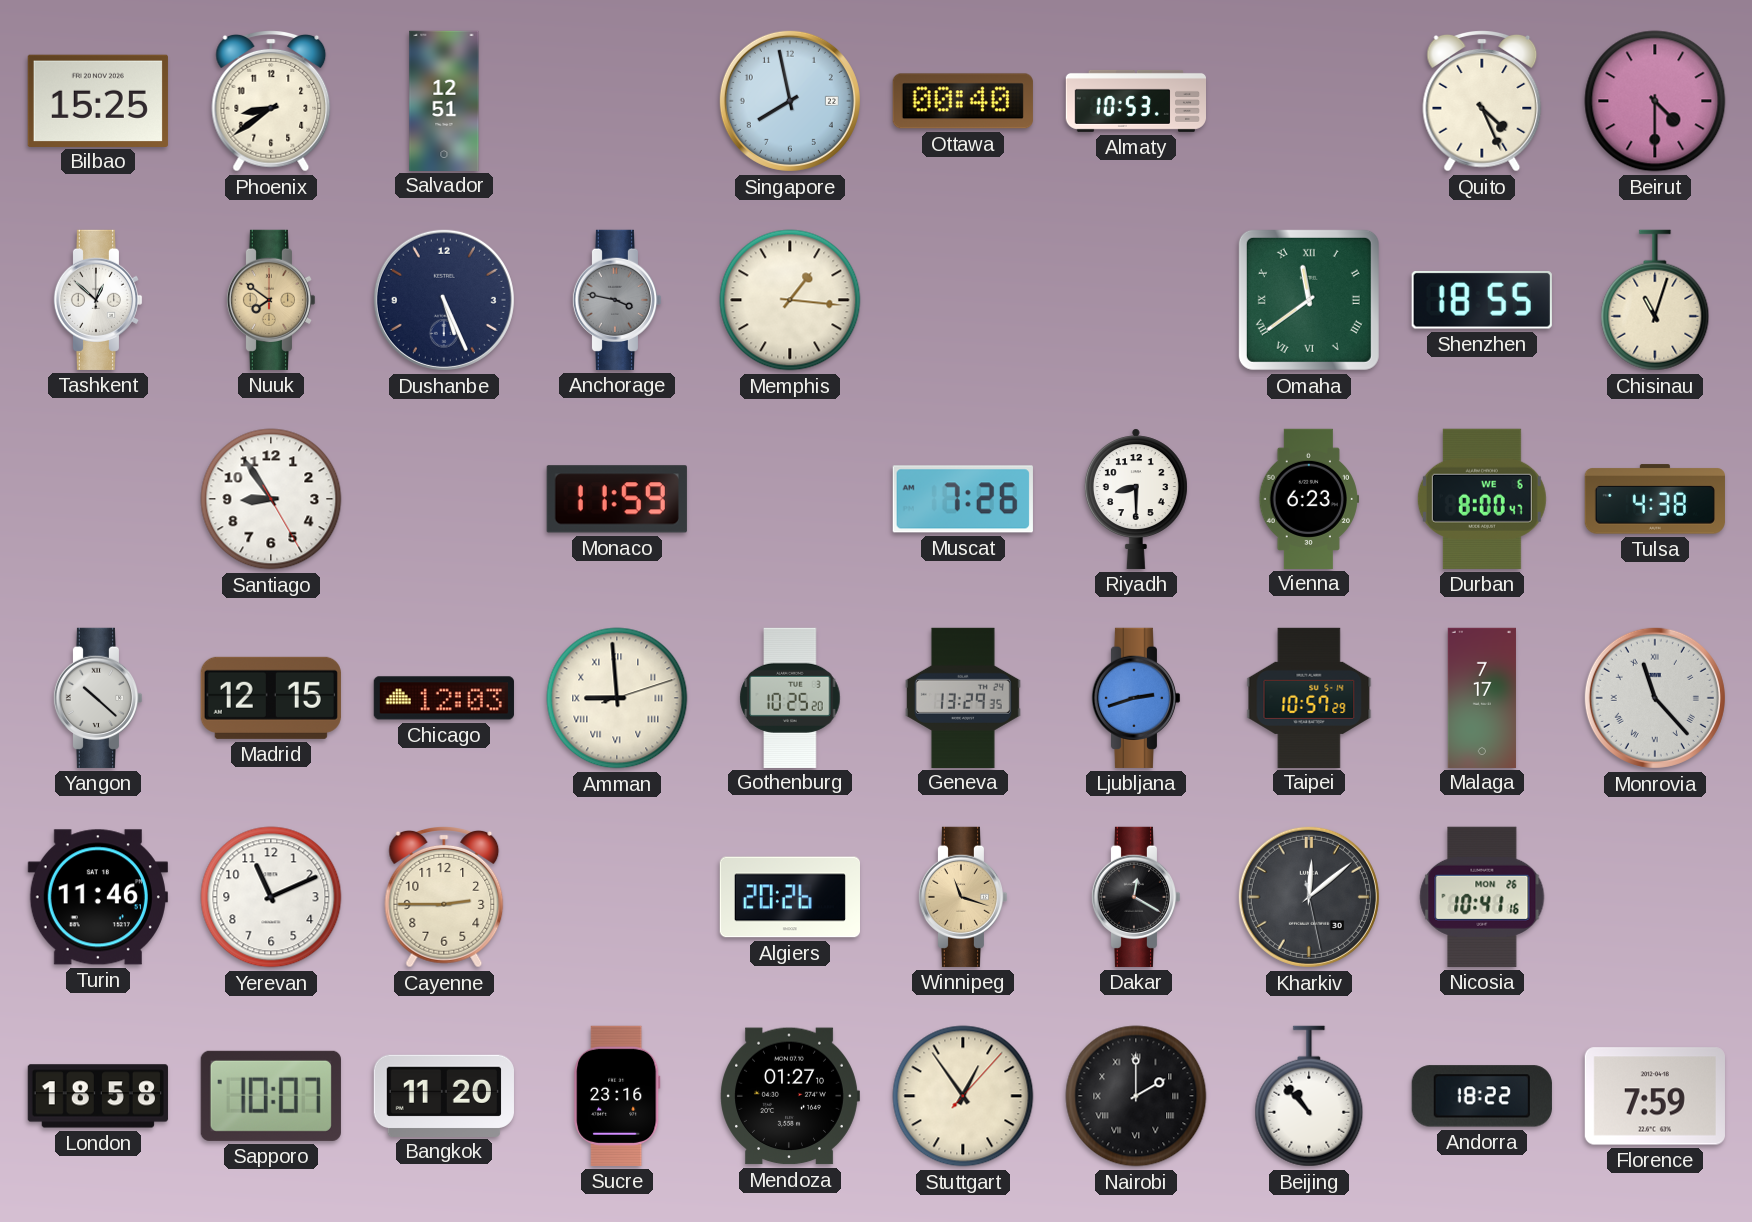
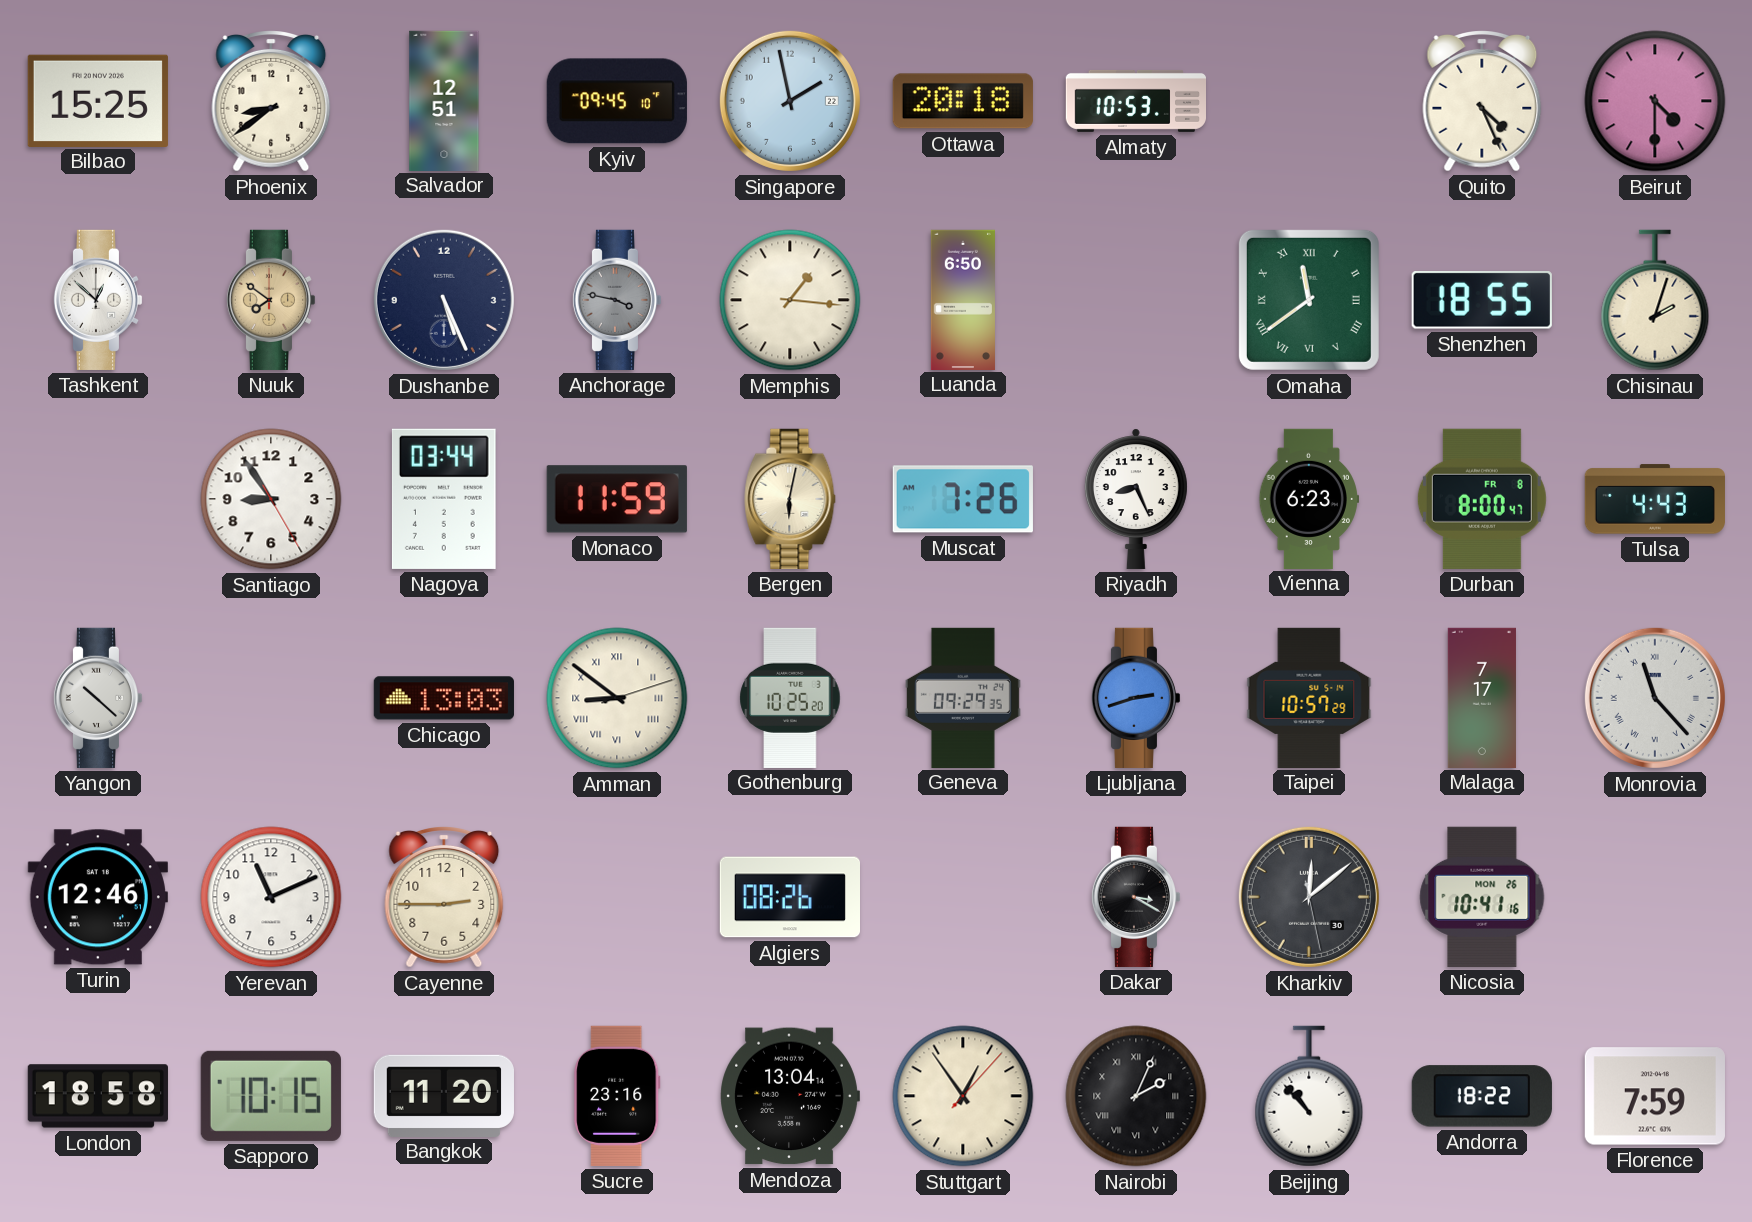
Kyiv: none -> 09:45
Singapore: 7:58 -> 1:58
Ottawa: 00:40 -> 20:18
Luanda: none -> 6:50
Chisinau: 11:03 -> 2:03
Nagoya: none -> 03:44
Bergen: none -> 6:02
Riyadh: 8:30 -> 8:26
Durban date: WE 6 -> FR 8
Tulsa: 4:38 -> 4:43
Madrid: 12:15 -> none
Chicago: 12:03 -> 13:03
Amman: 8:59 -> 8:51
Geneva: 13:29 -> 09:29
Turin: 11:46 -> 12:46
Algiers: 20:26 -> 08:26
Winnipeg: 11:18 -> none
Dakar: 12:20 -> 3:20
Sapporo: 10:07 -> 10:15
Mendoza: 01:27 -> 13:04
Nairobi: 2:00 -> 2:04
